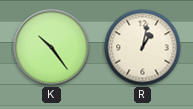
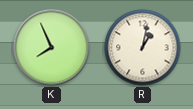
K: 10:24 -> 7:56
